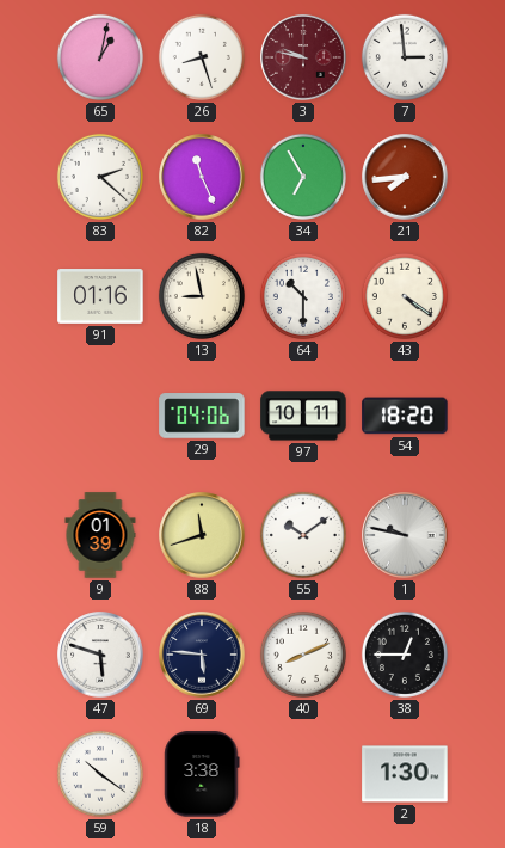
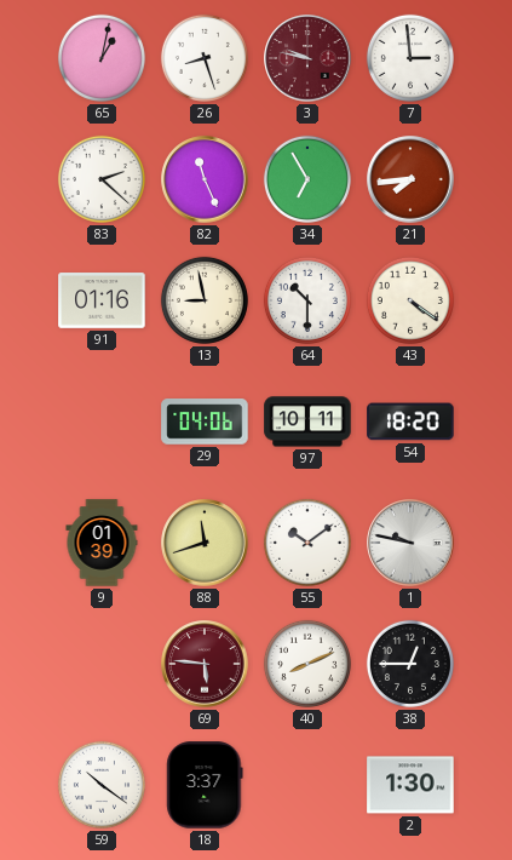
47: 5:48 -> none
69 dial: navy -> burgundy
18: 3:38 -> 3:37
